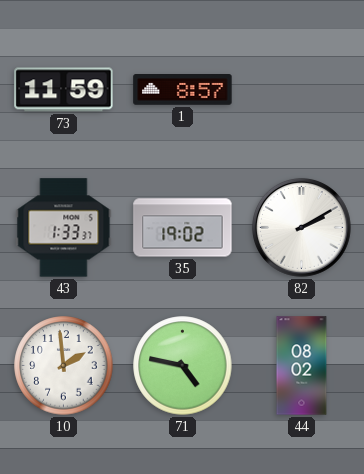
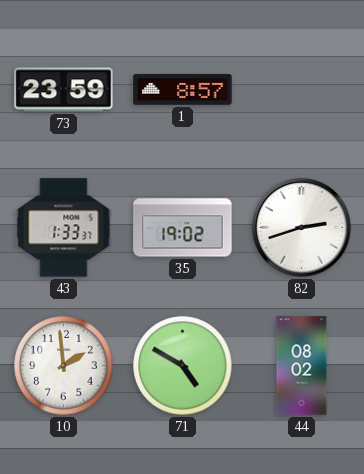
73: 11:59 -> 23:59
82: 2:10 -> 2:42
71: 4:47 -> 4:50
